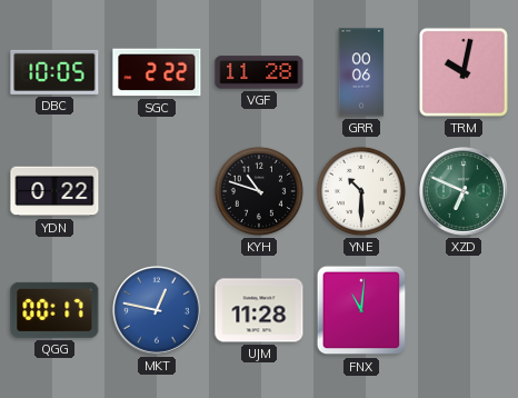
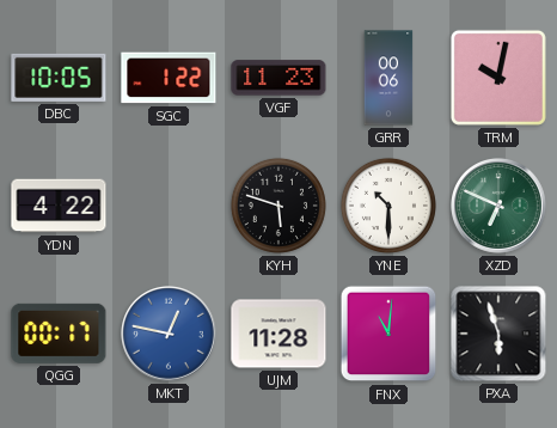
SGC: 2:22 -> 1:22
VGF: 11:28 -> 11:23
YDN: 0:22 -> 4:22
KYH: 10:48 -> 5:48
PXA: none -> 5:57
